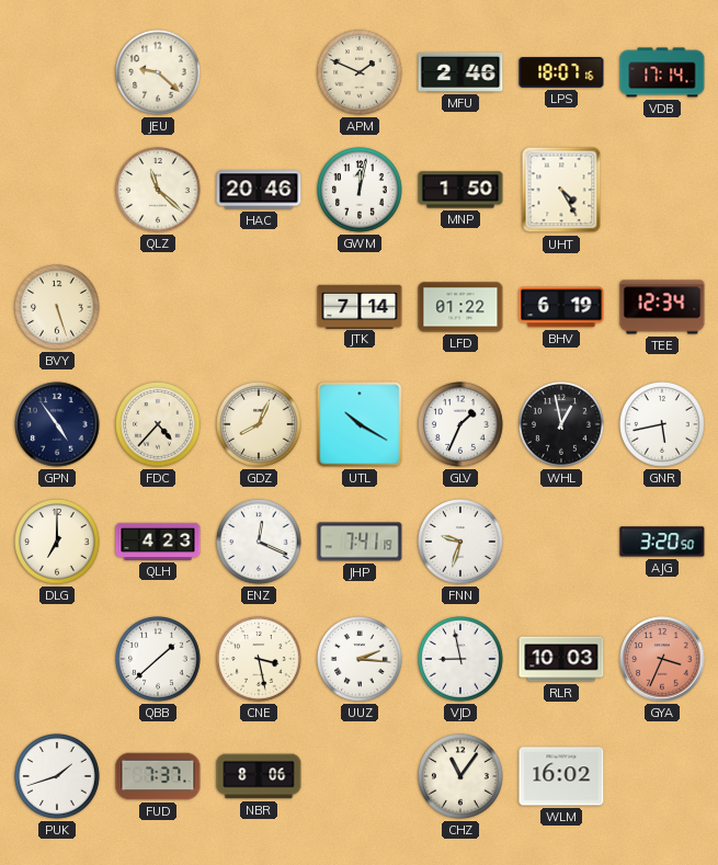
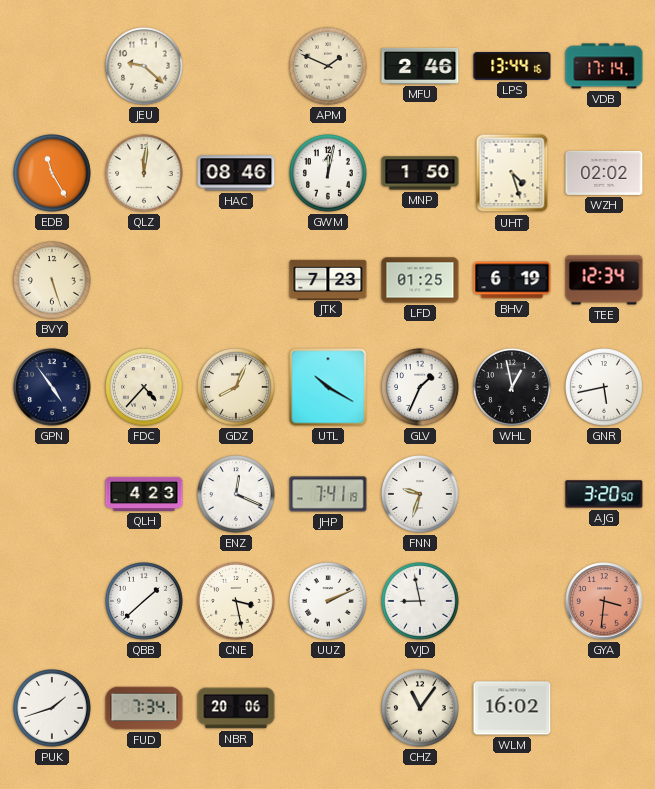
LPS: 18:07 -> 13:44
EDB: none -> 11:25
QLZ: 11:22 -> 12:01
HAC: 20:46 -> 08:46
UHT: 4:25 -> 4:27
WZH: none -> 02:02
JTK: 7:14 -> 7:23
LFD: 01:22 -> 01:25
DLG: 7:00 -> none
UUZ: 2:16 -> 2:11
RLR: 10:03 -> none
GYA: 3:34 -> 3:31
FUD: 7:37 -> 7:34
NBR: 8:06 -> 20:06
